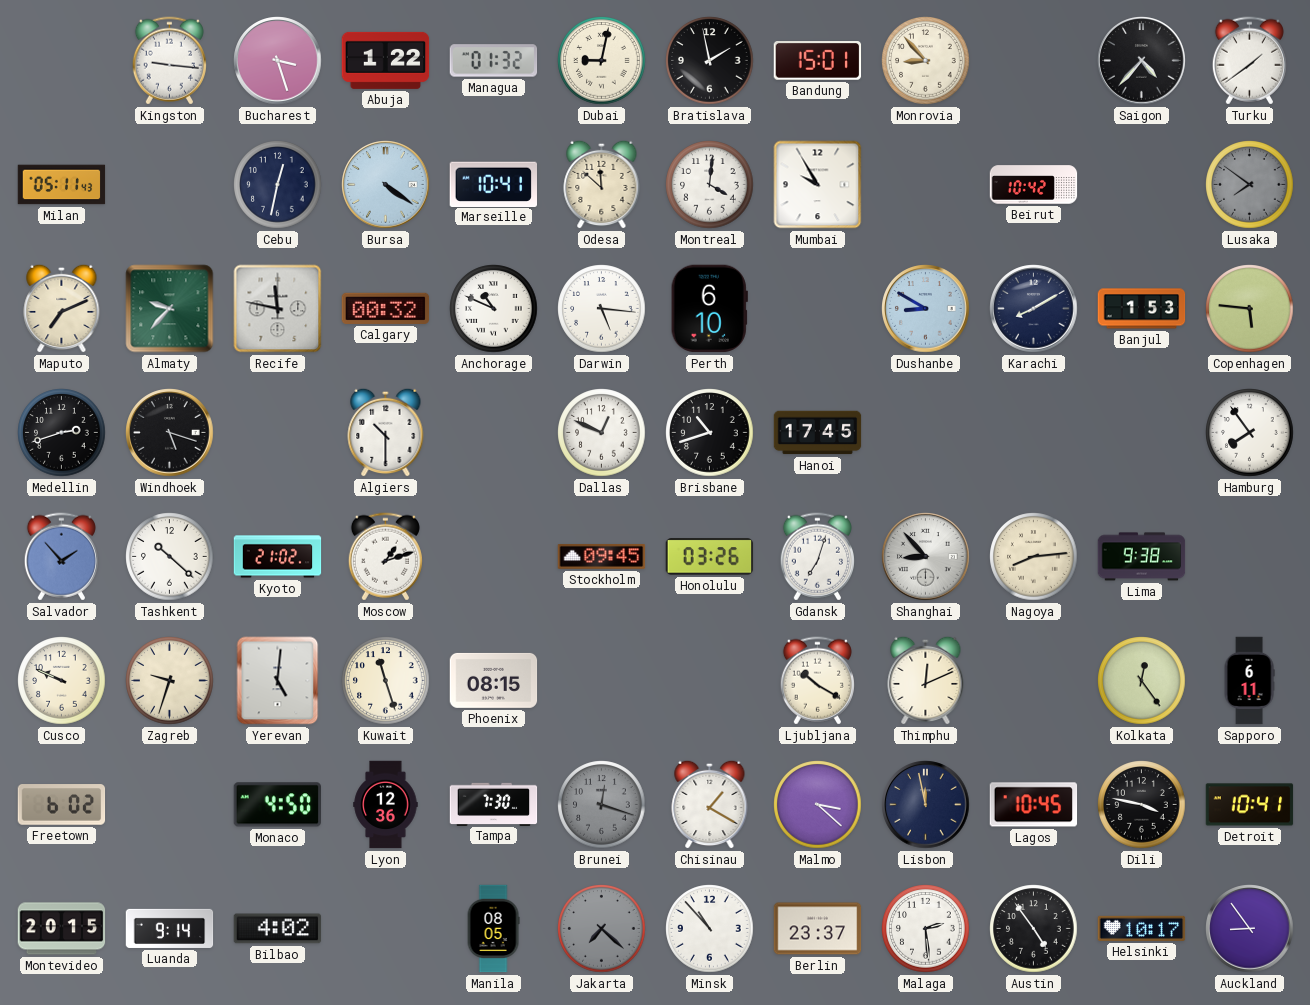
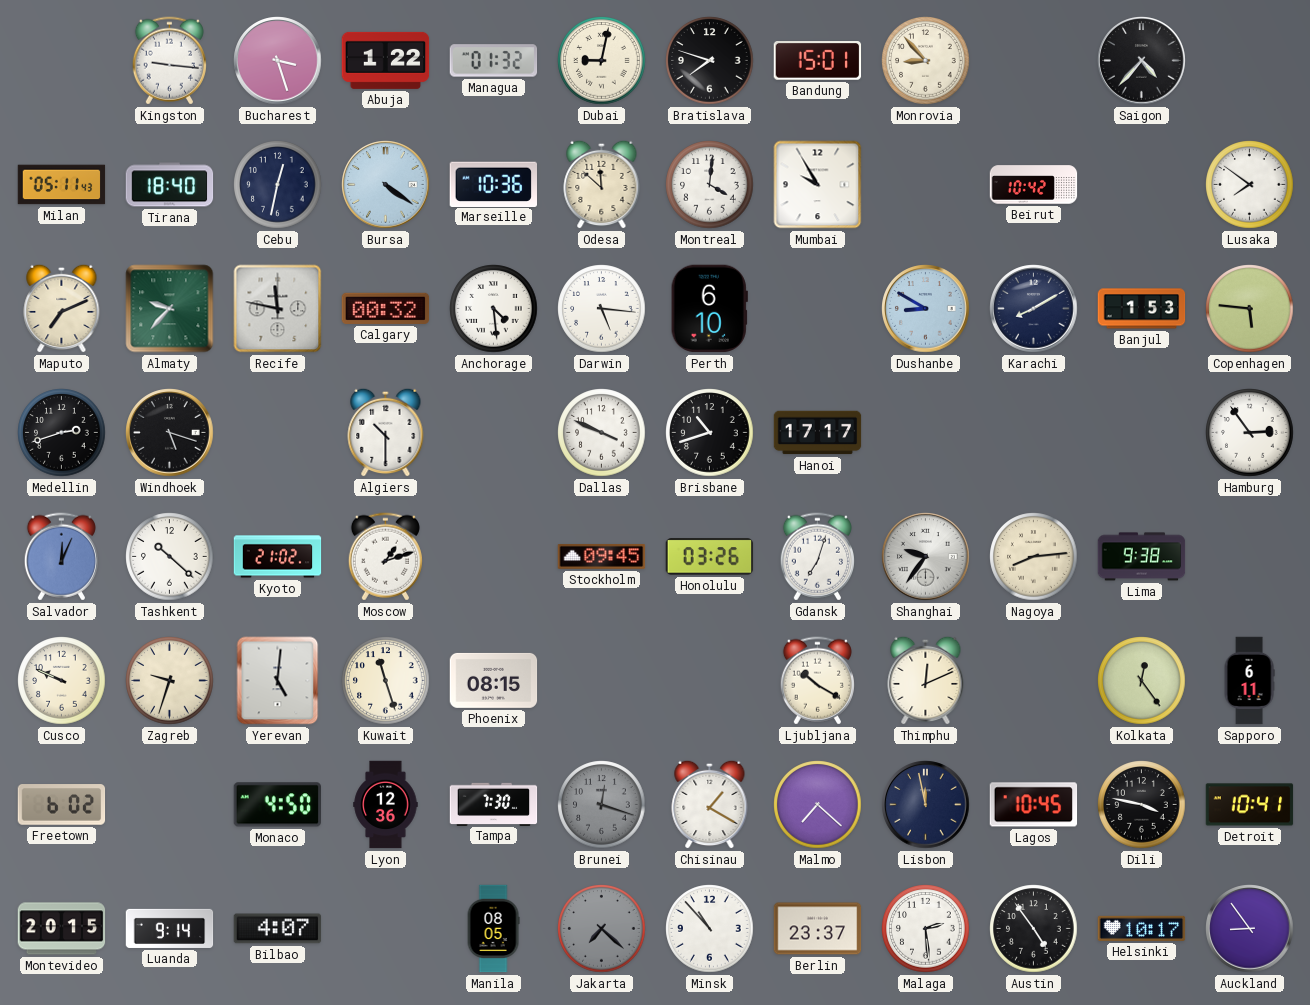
Bratislava: 1:58 -> 7:48
Turku: 1:39 -> none
Tirana: none -> 18:40
Marseille: 10:41 -> 10:36
Lusaka dial: grey -> white
Anchorage: 10:49 -> 4:29
Dallas: 12:49 -> 3:49
Hanoi: 17:45 -> 17:17
Hamburg: 7:54 -> 2:54
Salvador: 1:53 -> 12:04
Shanghai: 8:53 -> 9:36
Malmo: 3:22 -> 7:22
Bilbao: 4:02 -> 4:07
